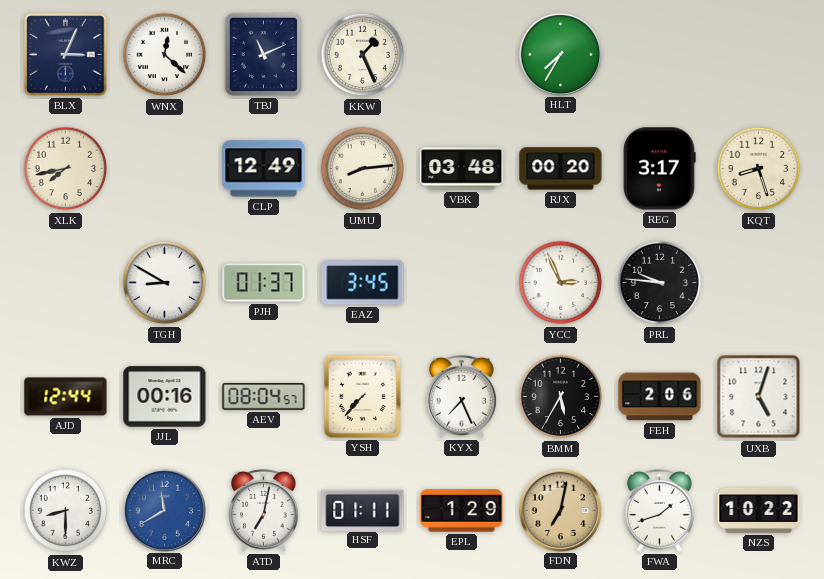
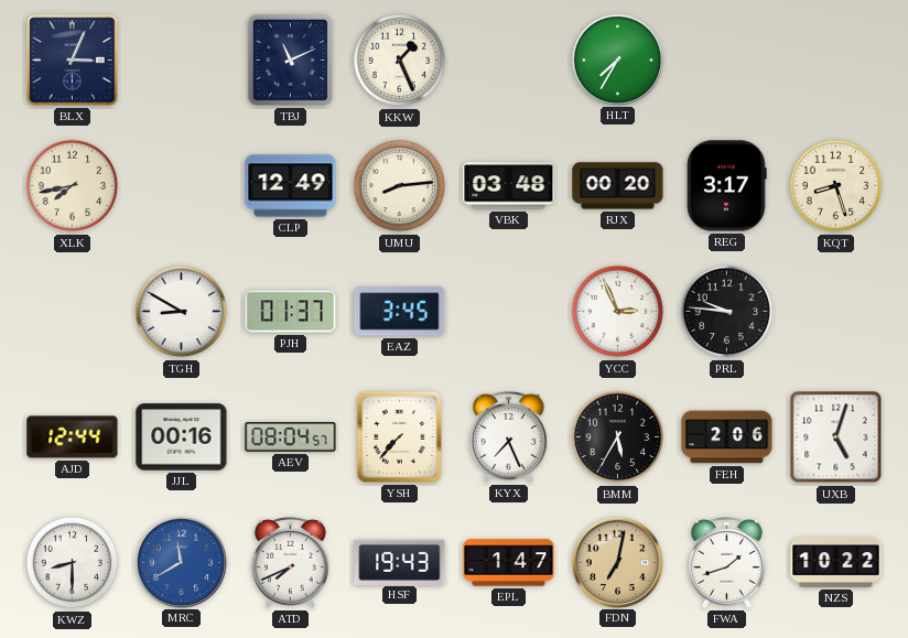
WNX: 12:22 -> none
ATD: 7:02 -> 7:41
HSF: 01:11 -> 19:43
EPL: 1:29 -> 1:47
